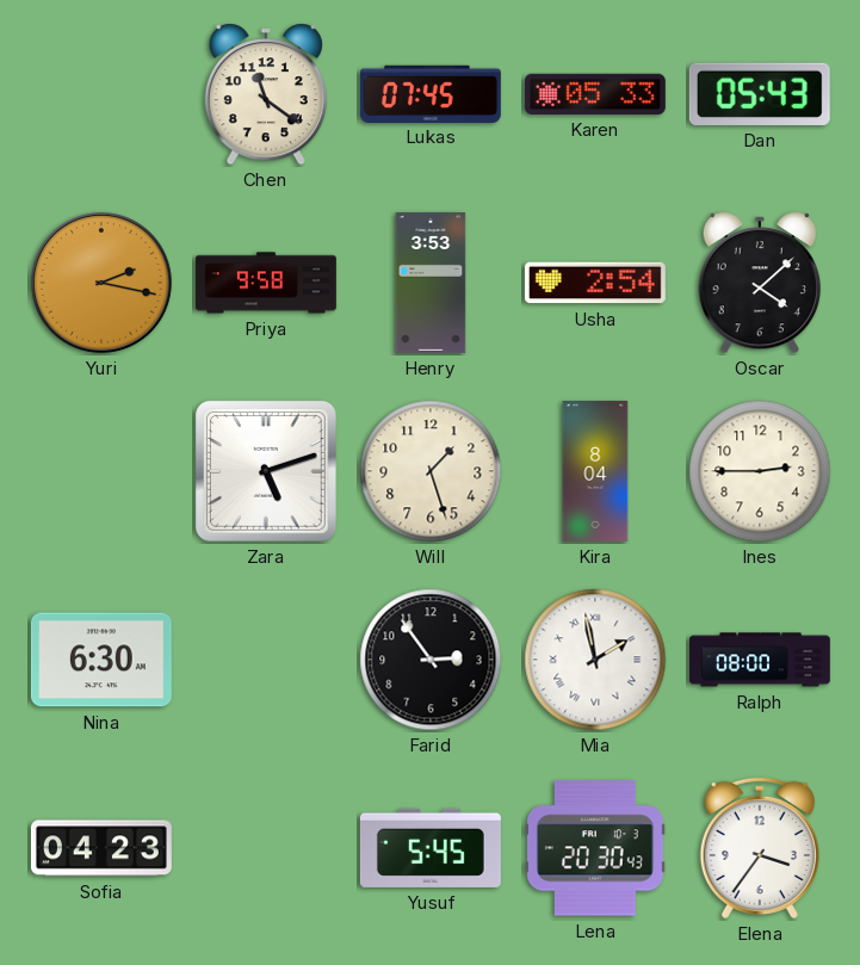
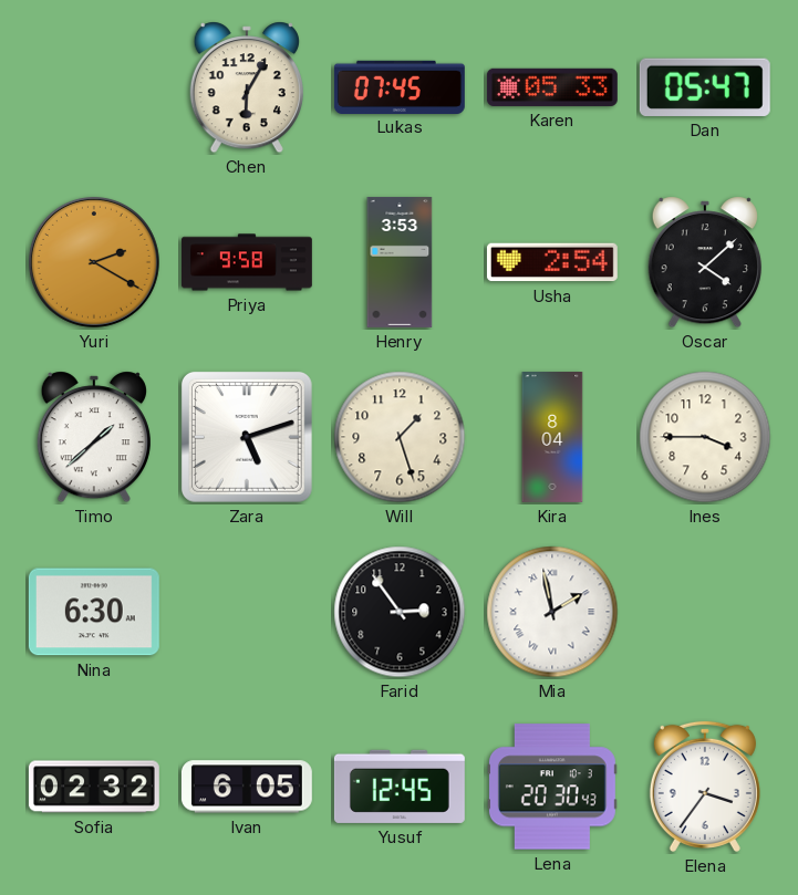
Chen: 11:21 -> 6:05
Dan: 05:43 -> 05:47
Yuri: 2:17 -> 2:20
Timo: none -> 1:38
Ines: 2:45 -> 3:45
Ralph: 08:00 -> none
Sofia: 04:23 -> 02:32
Ivan: none -> 6:05
Yusuf: 5:45 -> 12:45
